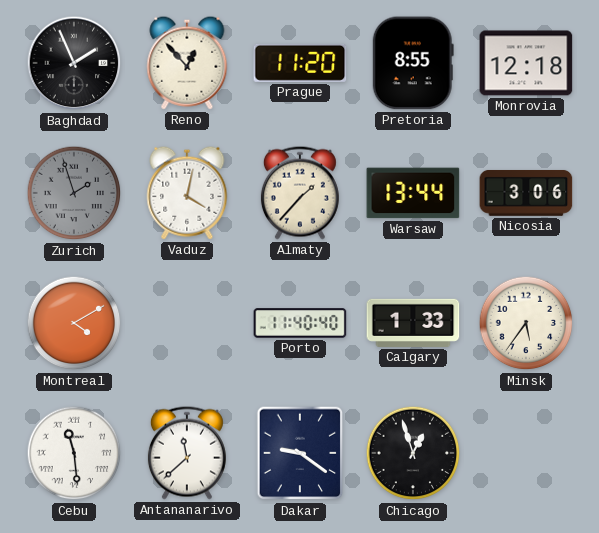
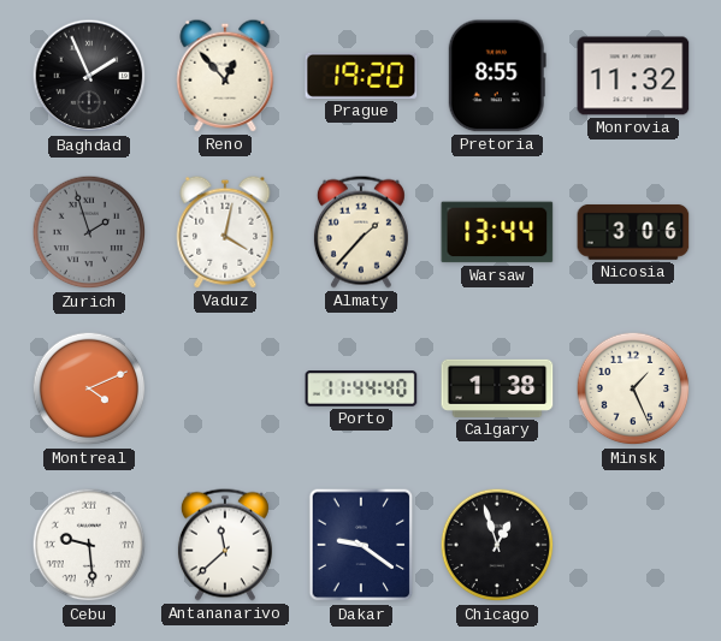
Prague: 11:20 -> 19:20
Monrovia: 12:18 -> 11:32
Montreal: 4:10 -> 4:11
Porto: 11:40 -> 11:44
Calgary: 1:33 -> 1:38
Minsk: 5:36 -> 1:26
Cebu: 11:29 -> 9:29
